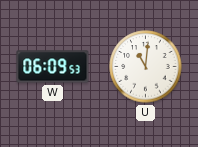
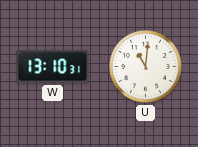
W: 06:09 -> 13:10
